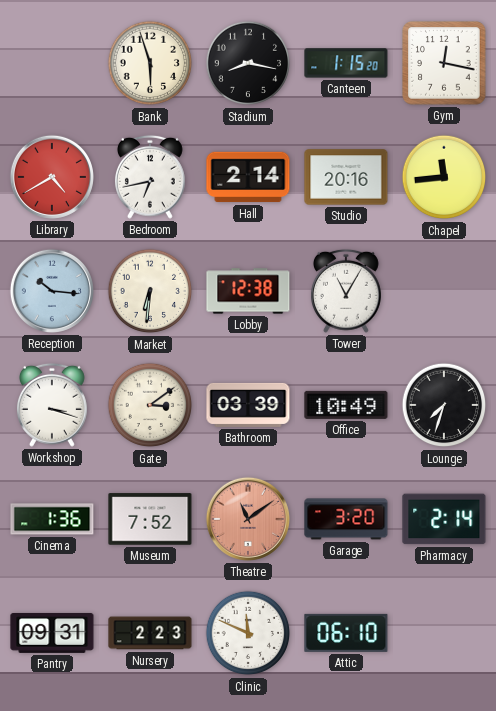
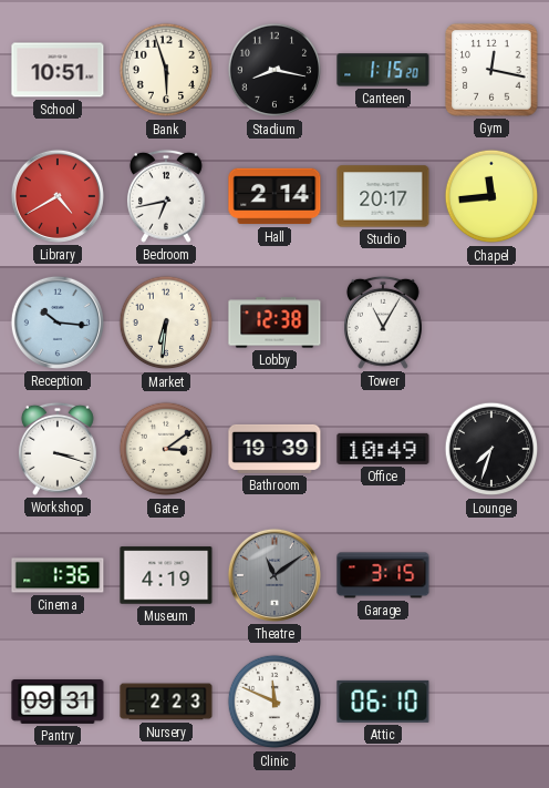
School: none -> 10:51
Studio: 20:16 -> 20:17
Bathroom: 03:39 -> 19:39
Museum: 7:52 -> 4:19
Theatre dial: salmon -> grey
Garage: 3:20 -> 3:15
Pharmacy: 2:14 -> none
